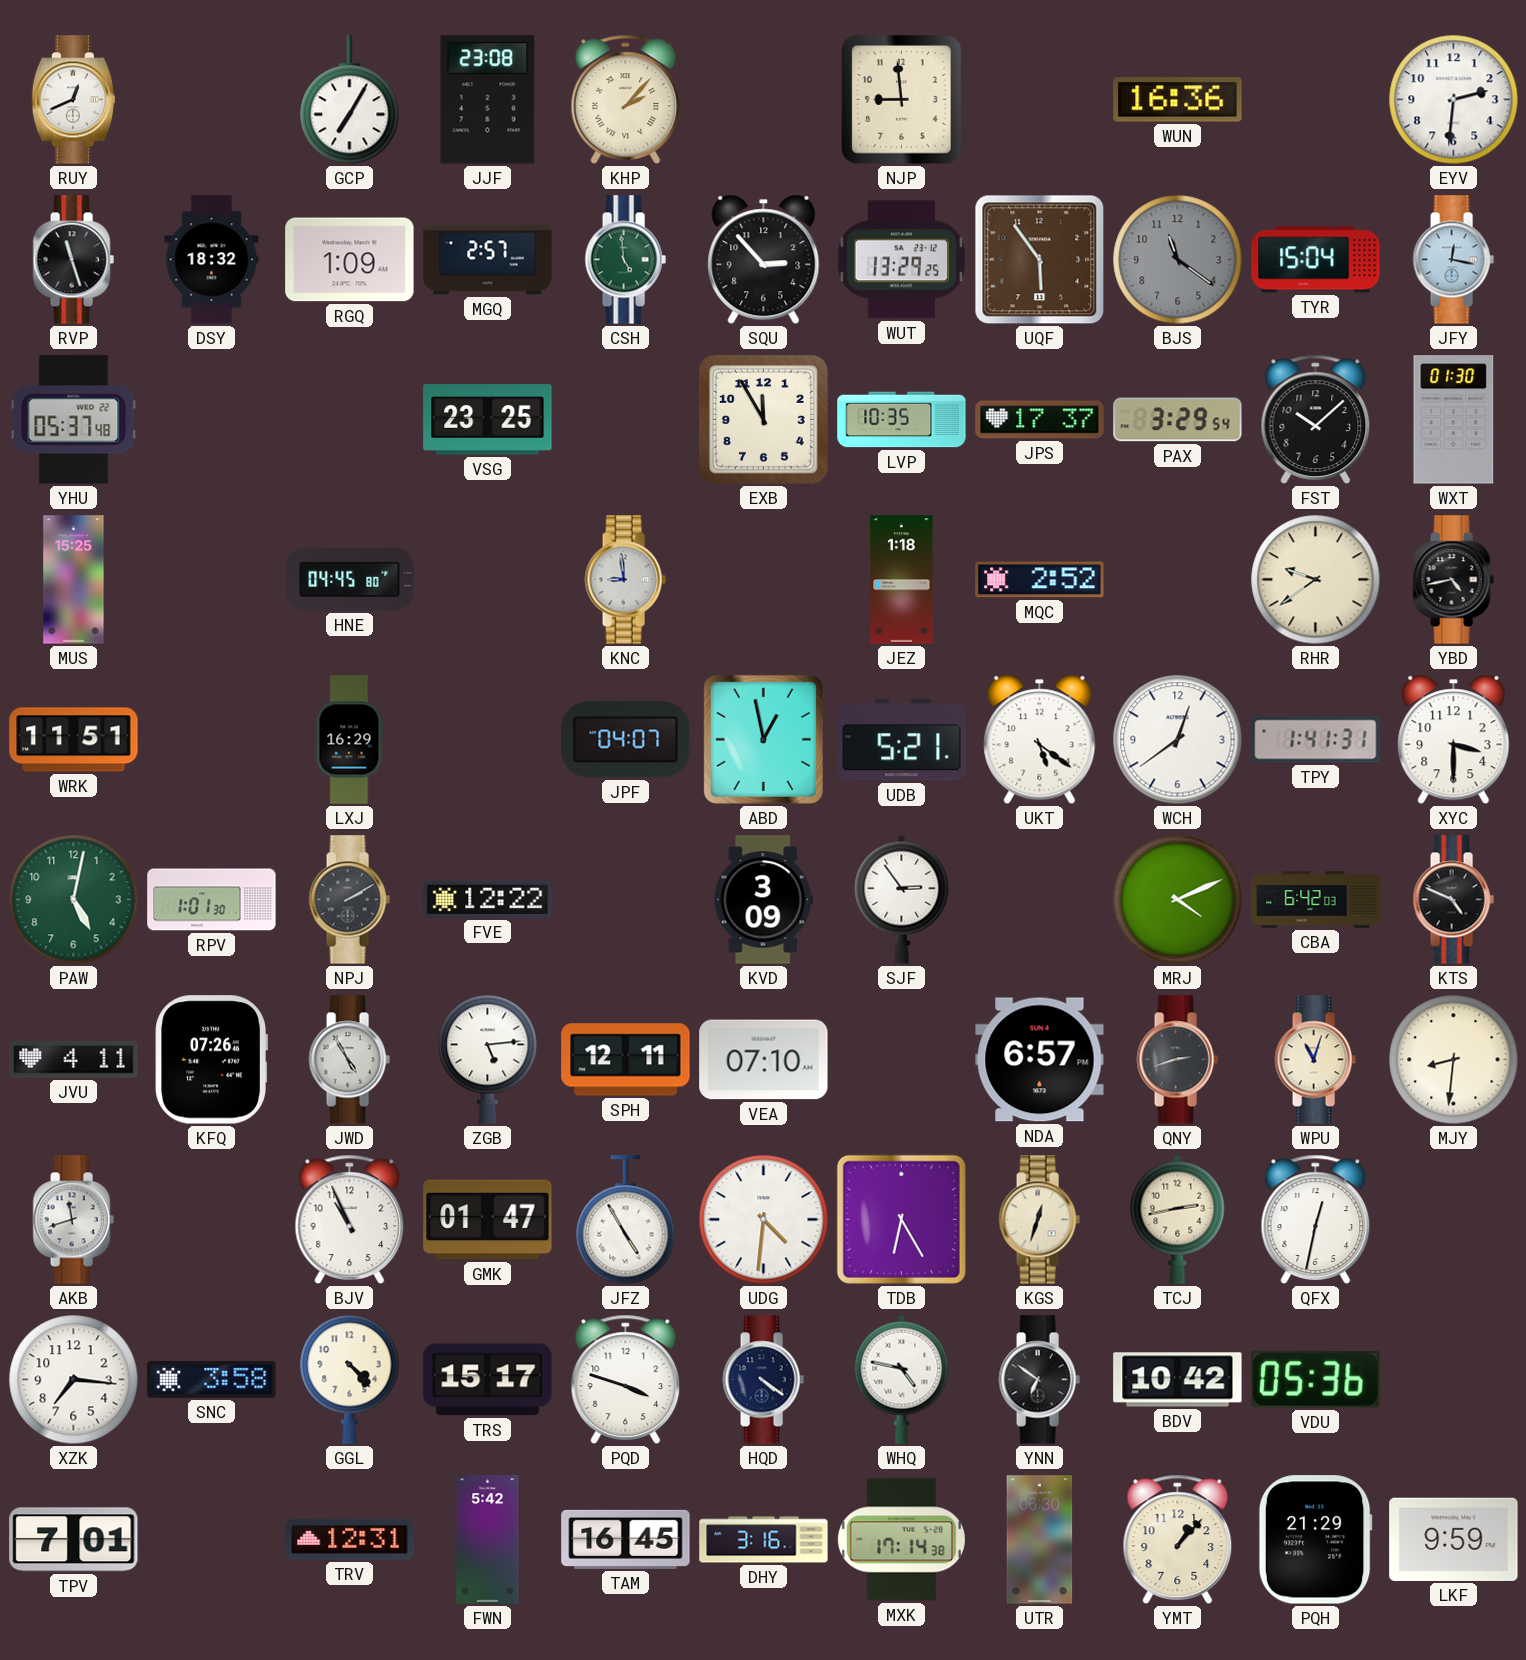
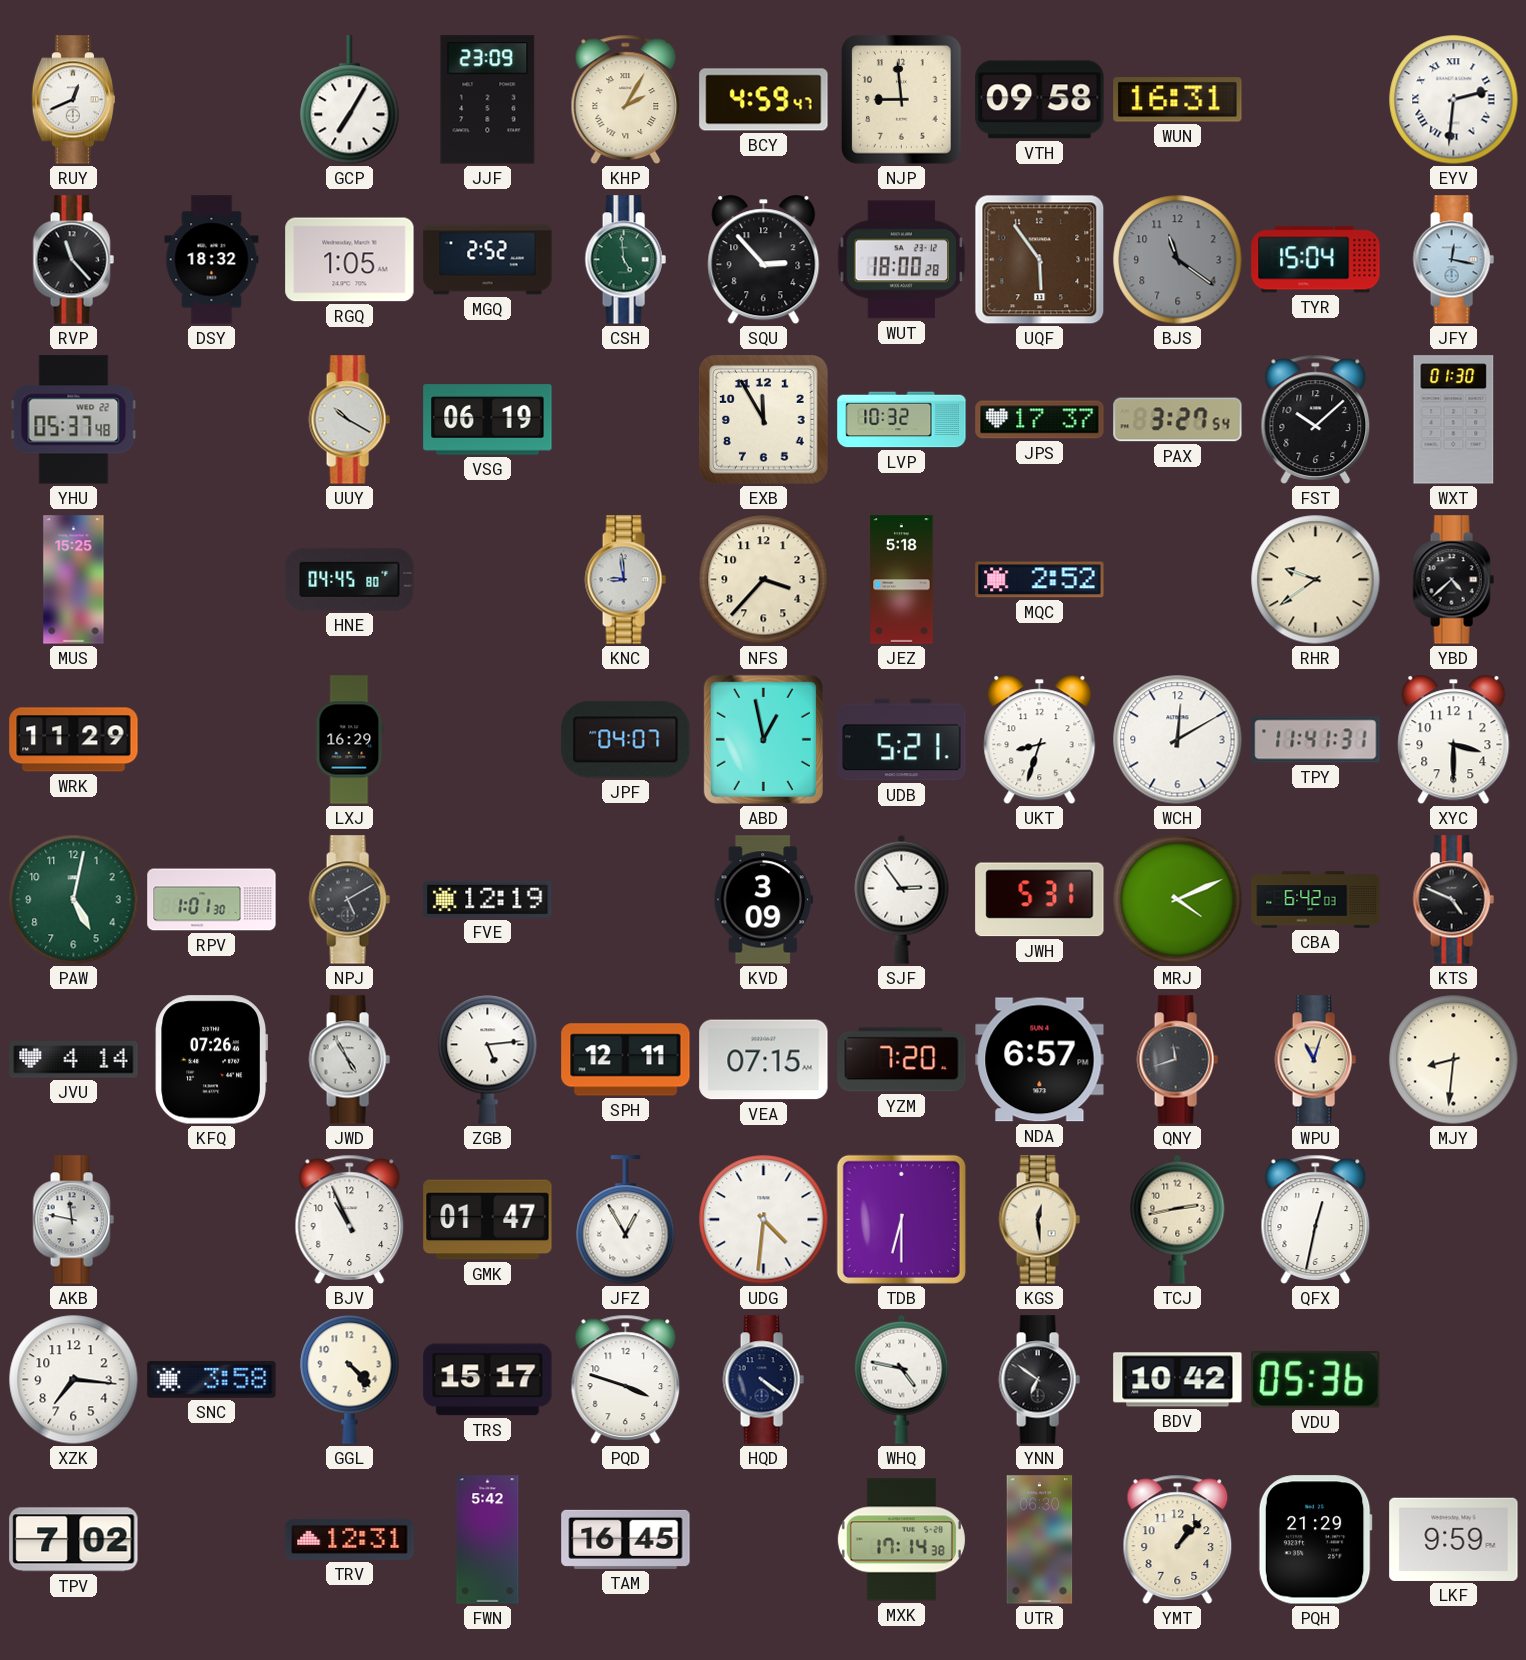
JJF: 23:08 -> 23:09
KHP: 2:07 -> 2:05
BCY: none -> 4:59
VTH: none -> 09:58
WUN: 16:36 -> 16:31
EYV numerals: Arabic -> Roman
RVP: 11:27 -> 11:23
RGQ: 1:09 -> 1:05
MGQ: 2:57 -> 2:52
WUT: 13:29 -> 18:00
UUY: none -> 10:20
VSG: 23:25 -> 06:19
LVP: 10:35 -> 10:32
PAX: 3:29 -> 3:27
NFS: none -> 3:37
JEZ: 1:18 -> 5:18
YBD: 4:43 -> 4:38
WRK: 11:51 -> 11:29
UKT: 5:21 -> 8:33
WCH: 12:39 -> 12:10
TPY: 1:41 -> 11:41
NPJ: 2:10 -> 5:10
FVE: 12:22 -> 12:19
JWH: none -> 5:31
JVU: 4:11 -> 4:14
VEA: 07:10 -> 07:15
YZM: none -> 7:20
QNY: 2:42 -> 11:42
AKB: 11:42 -> 11:47
JFZ: 4:55 -> 12:55
TDB: 6:25 -> 6:30
KGS: 12:33 -> 12:29
TPV: 7:01 -> 7:02
DHY: 3:16 -> none
